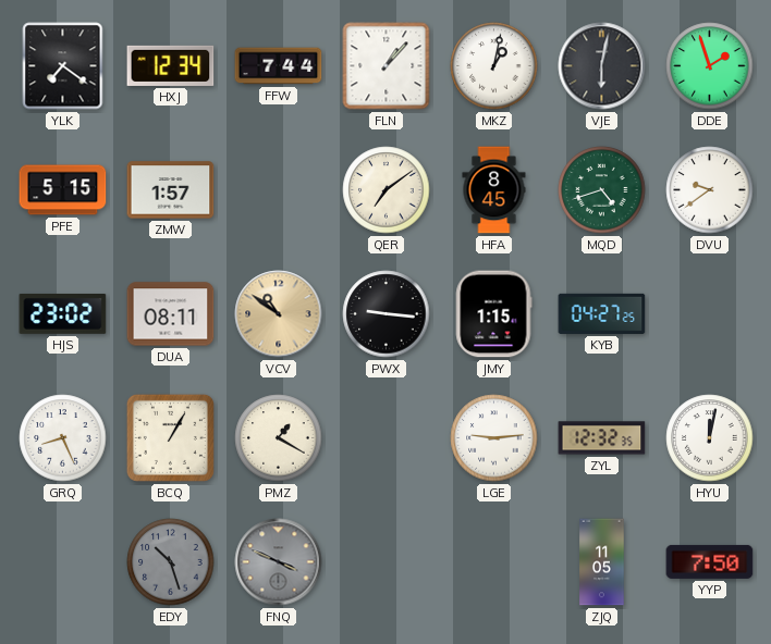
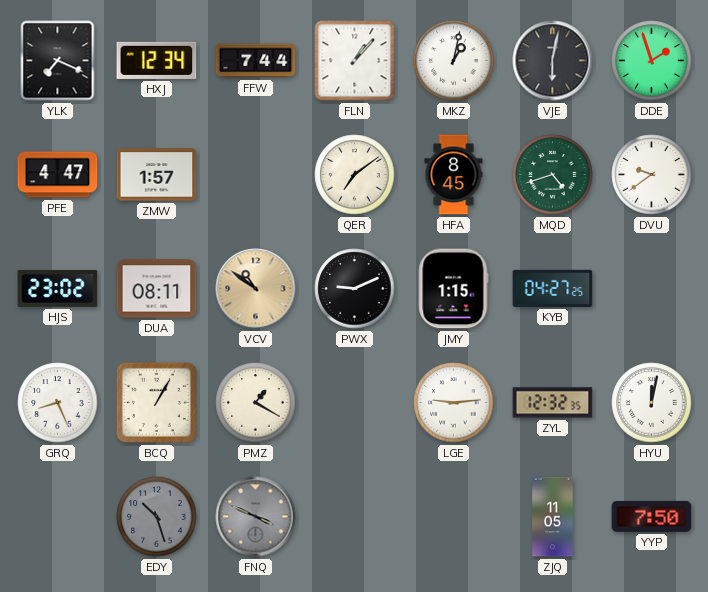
YLK: 7:21 -> 7:19
PFE: 5:15 -> 4:47
PWX: 9:16 -> 9:11
